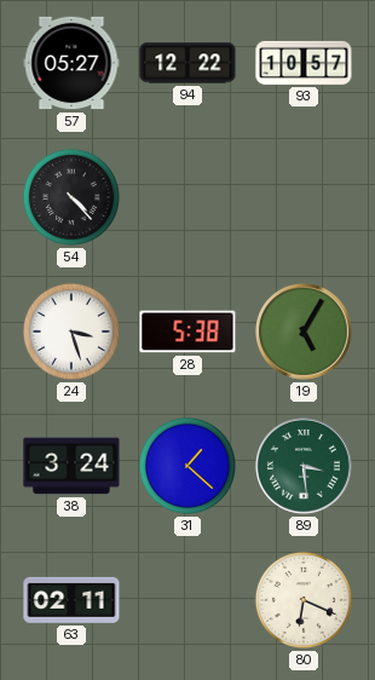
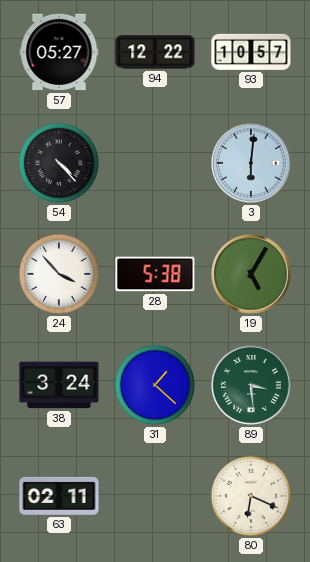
3: none -> 6:01
24: 3:27 -> 3:53
